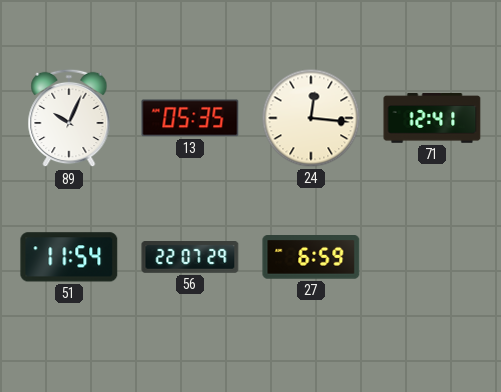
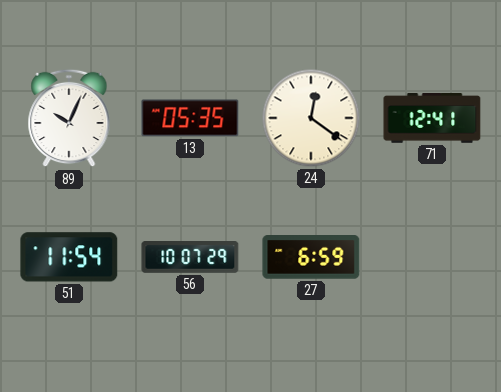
24: 12:16 -> 12:21
56: 22:07 -> 10:07
